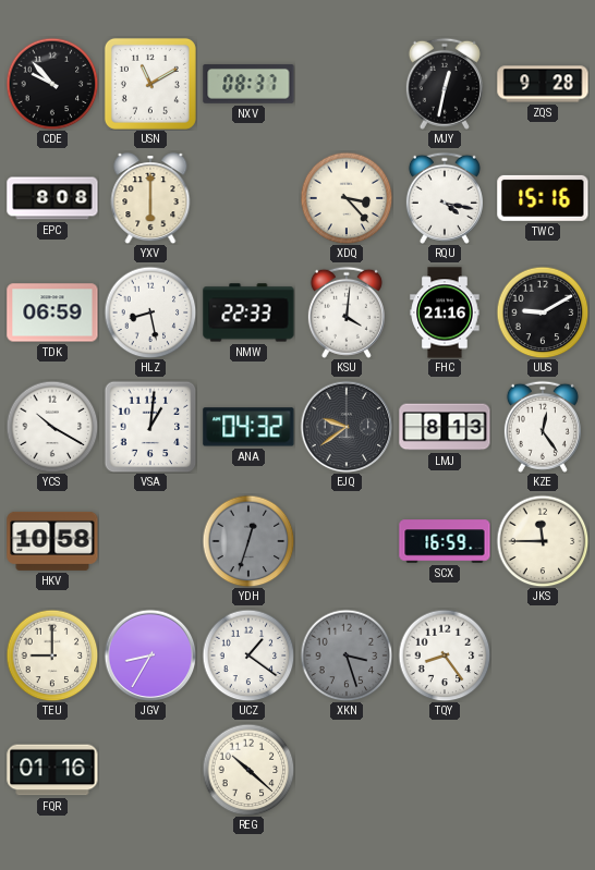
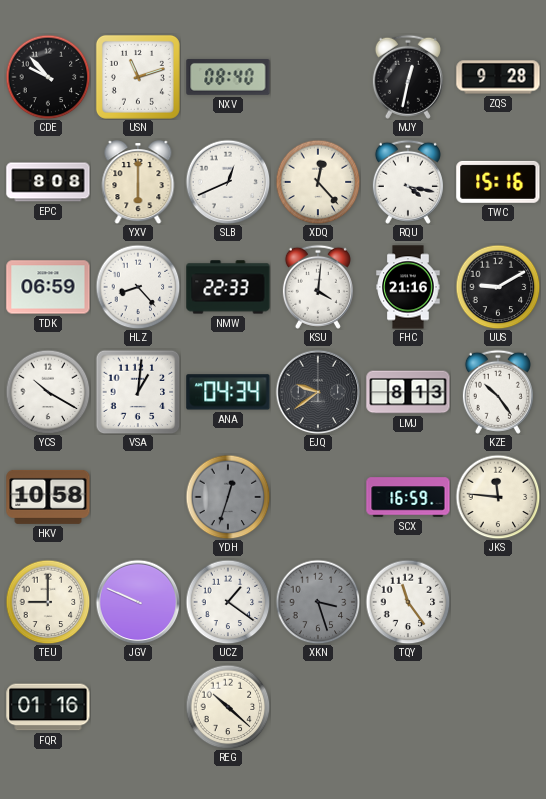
USN: 11:10 -> 11:12
NXV: 08:37 -> 08:40
SLB: none -> 12:41
XDQ: 3:23 -> 12:23
HLZ: 8:28 -> 8:23
ANA: 04:32 -> 04:34
KZE: 12:24 -> 10:24
JKS: 11:45 -> 11:46
JGV: 8:35 -> 9:49
TQY: 8:24 -> 11:24
